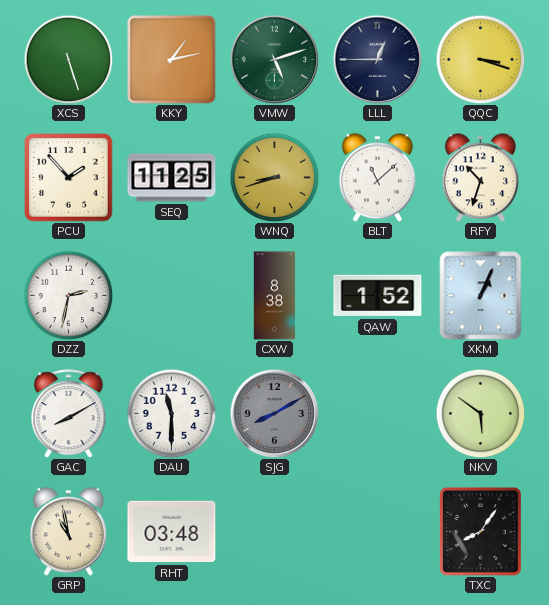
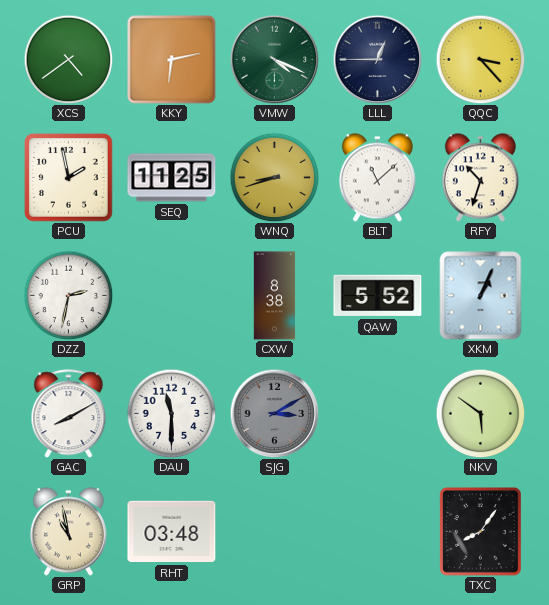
XCS: 5:27 -> 4:39
KKY: 1:13 -> 6:13
VMW: 5:12 -> 4:19
QQC: 3:18 -> 3:23
PCU: 1:53 -> 1:58
QAW: 1:52 -> 5:52
SJG: 8:10 -> 3:10
